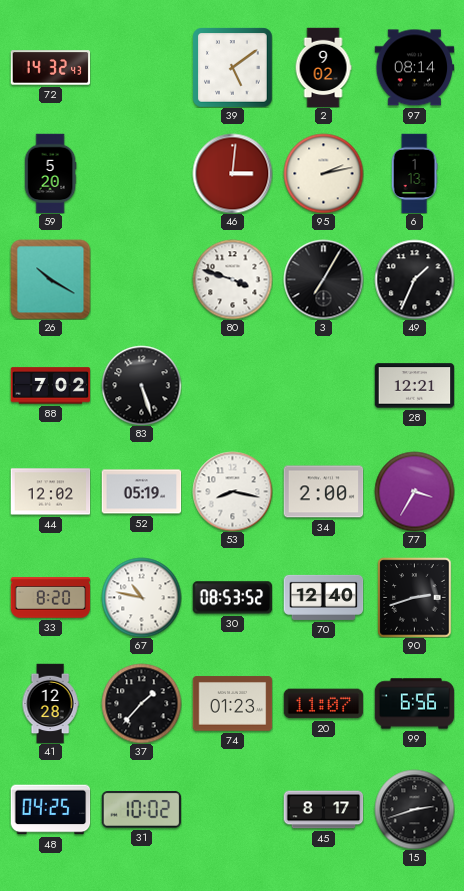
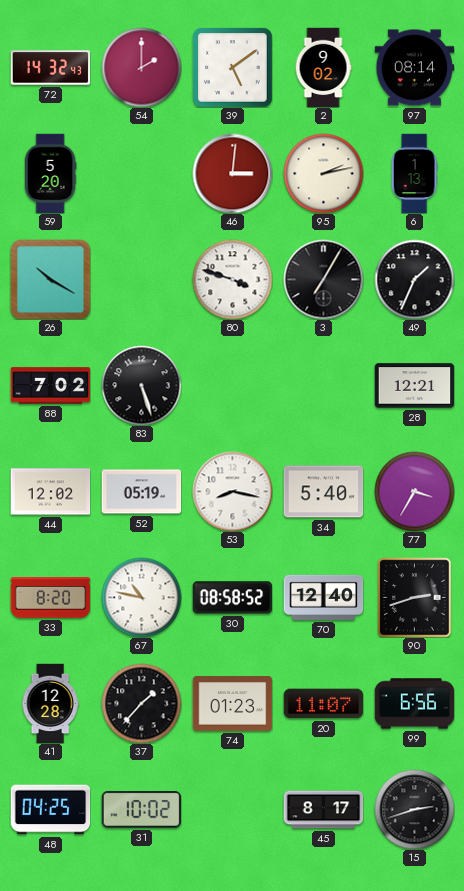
54: none -> 2:00
34: 2:00 -> 5:40
30: 08:53 -> 08:58
